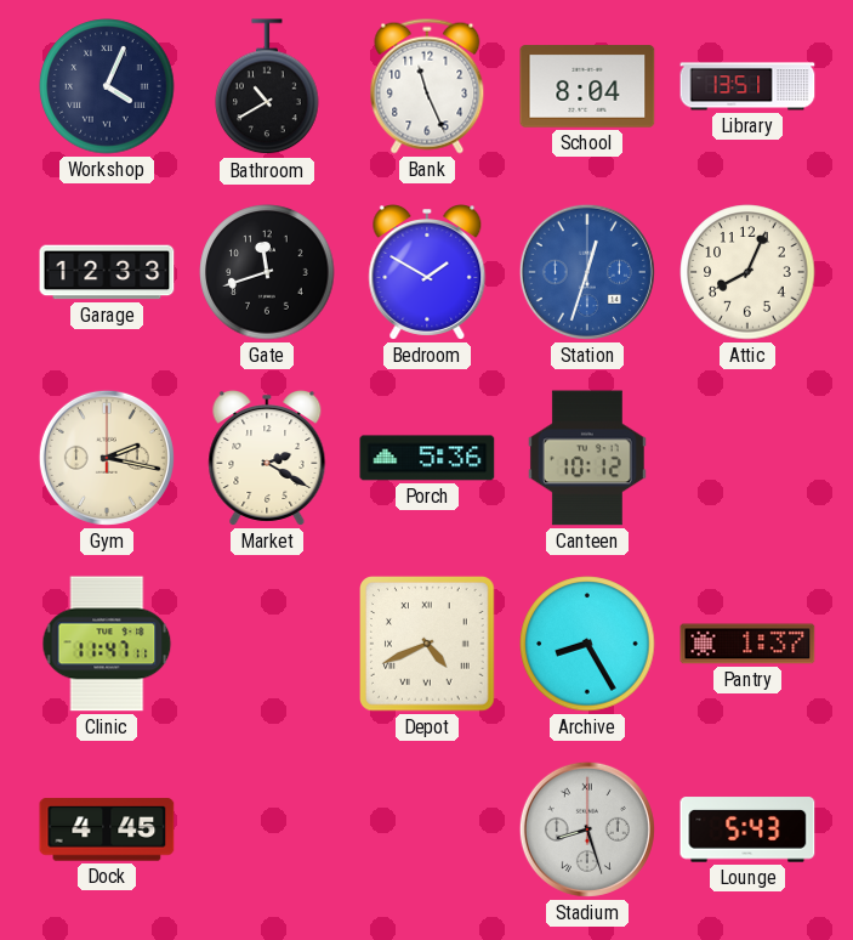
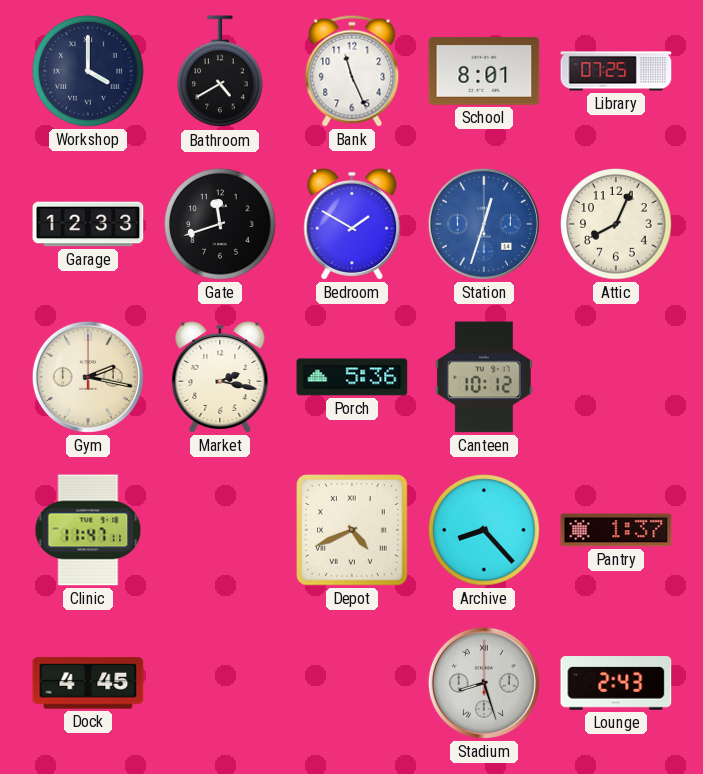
Workshop: 4:04 -> 4:00
Bathroom: 10:40 -> 4:40
School: 8:04 -> 8:01
Library: 13:51 -> 07:25
Market: 2:20 -> 2:17
Archive: 8:25 -> 8:23
Lounge: 5:43 -> 2:43
